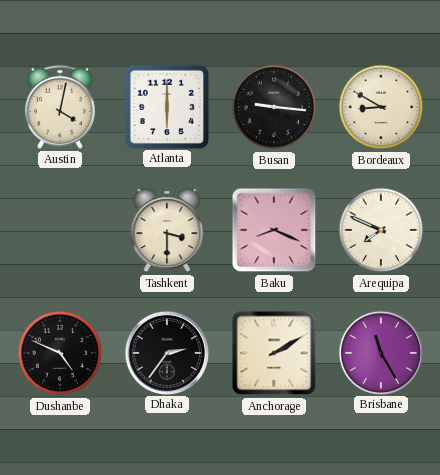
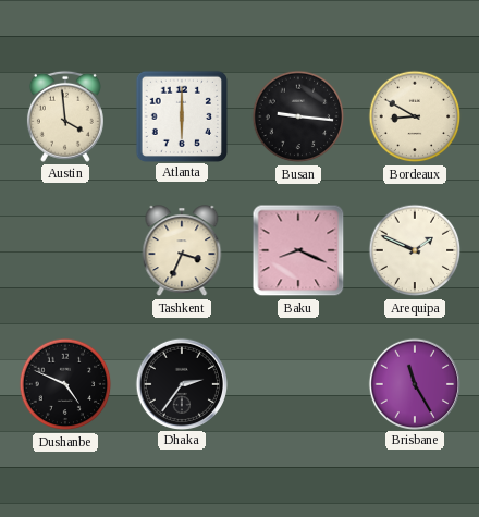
Austin: 4:02 -> 3:59
Tashkent: 3:30 -> 3:34
Arequipa: 7:49 -> 1:49
Anchorage: 2:10 -> none
